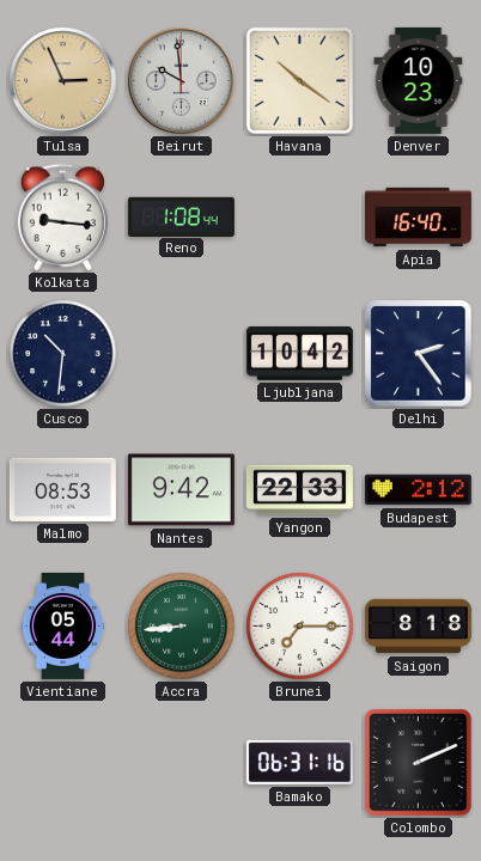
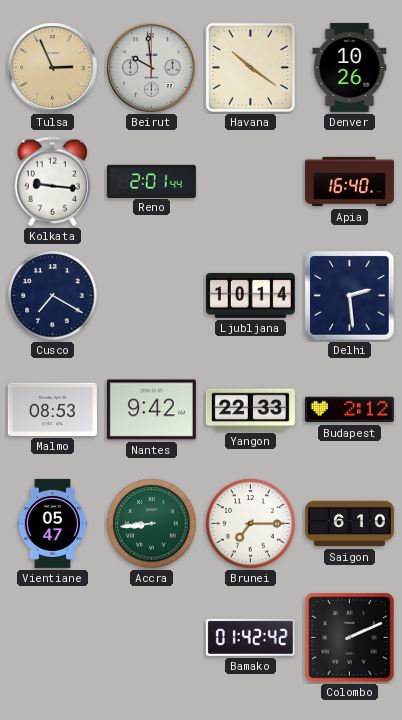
Denver: 10:23 -> 10:26
Reno: 1:08 -> 2:01
Cusco: 10:31 -> 7:20
Ljubljana: 10:42 -> 10:14
Delhi: 2:24 -> 2:29
Vientiane: 05:44 -> 05:47
Saigon: 8:18 -> 6:10
Bamako: 06:31 -> 01:42
